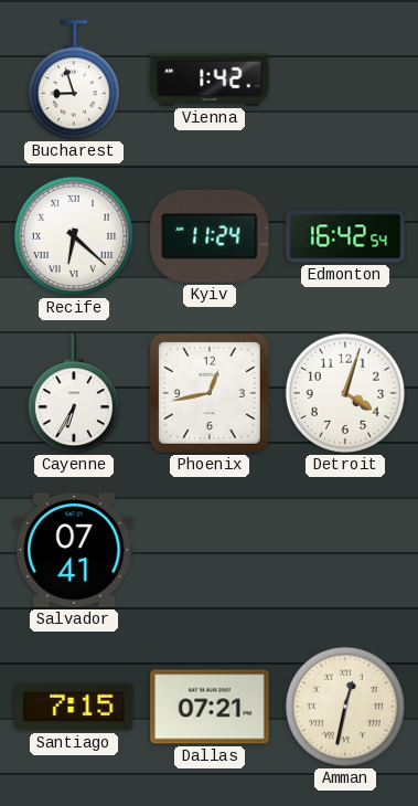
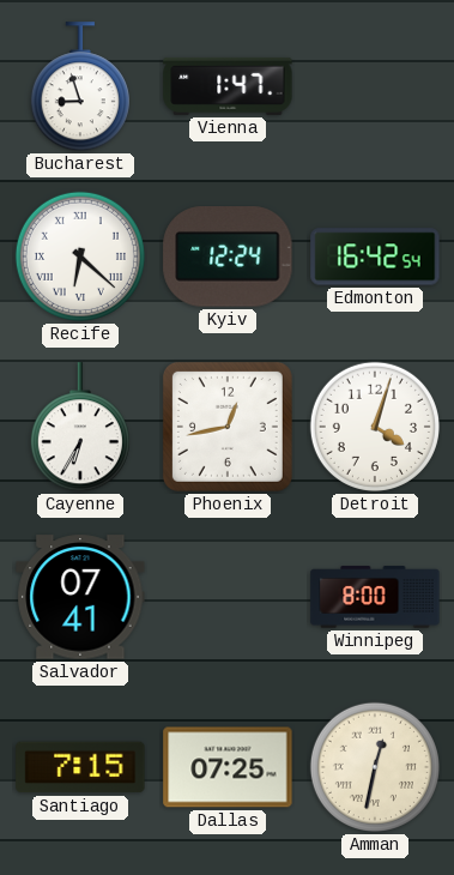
Vienna: 1:42 -> 1:47
Kyiv: 11:24 -> 12:24
Winnipeg: none -> 8:00
Dallas: 07:21 -> 07:25
